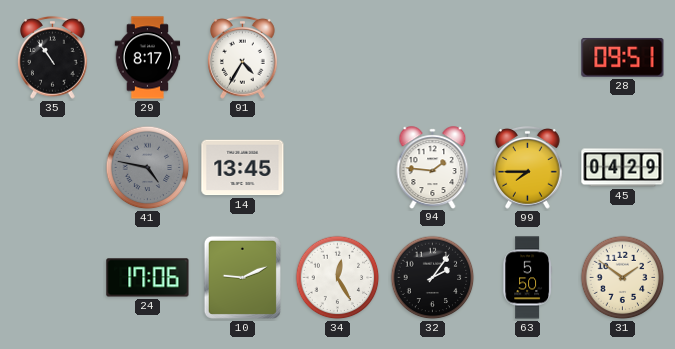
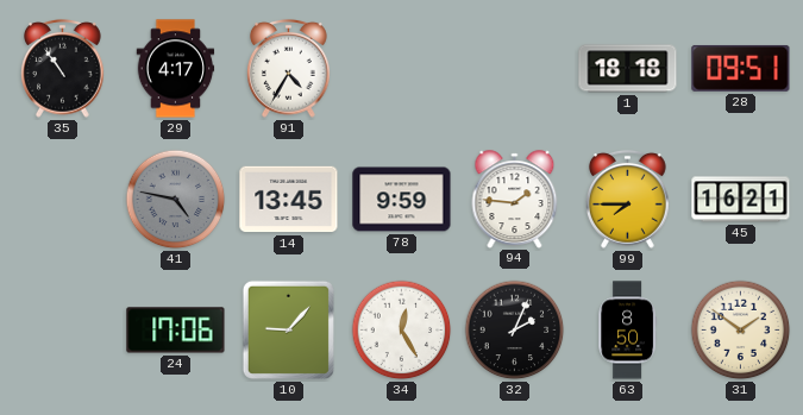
29: 8:17 -> 4:17
1: none -> 18:18
78: none -> 9:59
45: 04:29 -> 16:21
10: 9:11 -> 9:07
32: 2:06 -> 2:04
63: 5:50 -> 8:50
